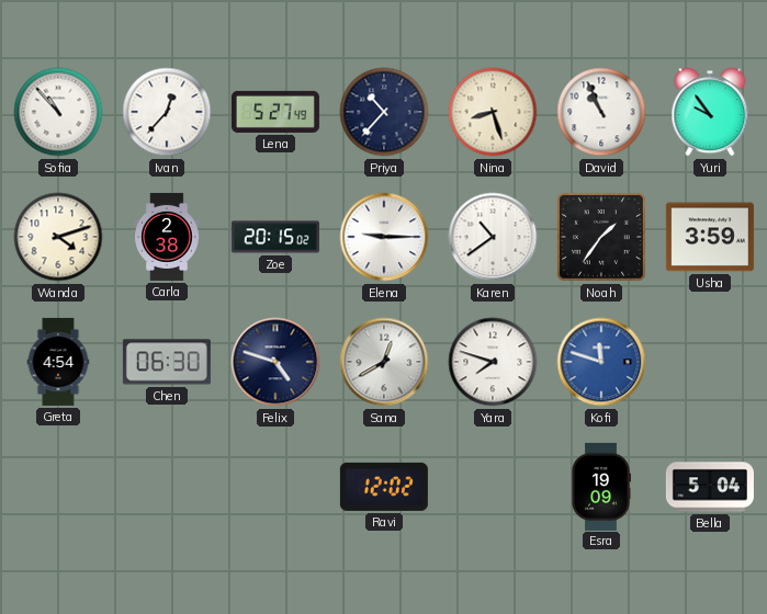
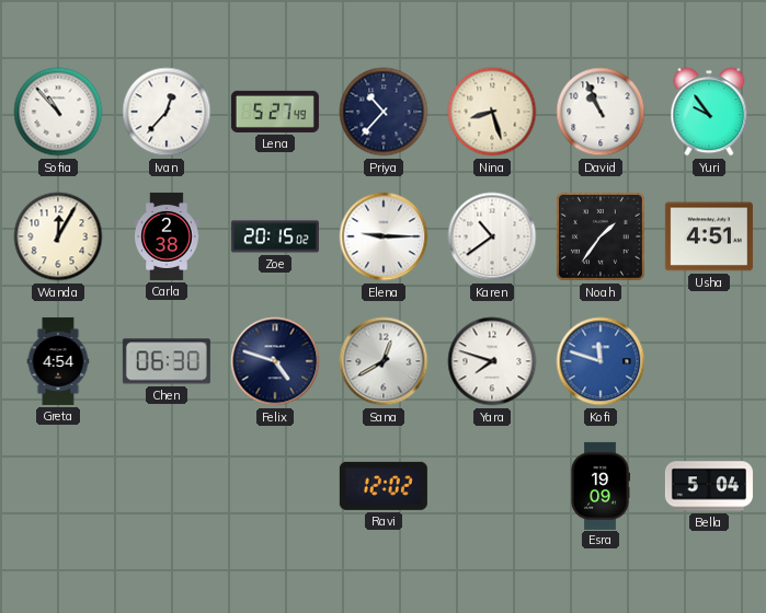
Wanda: 4:12 -> 12:05
Usha: 3:59 -> 4:51
